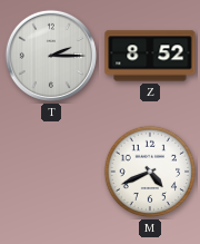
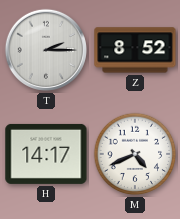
H: none -> 14:17
